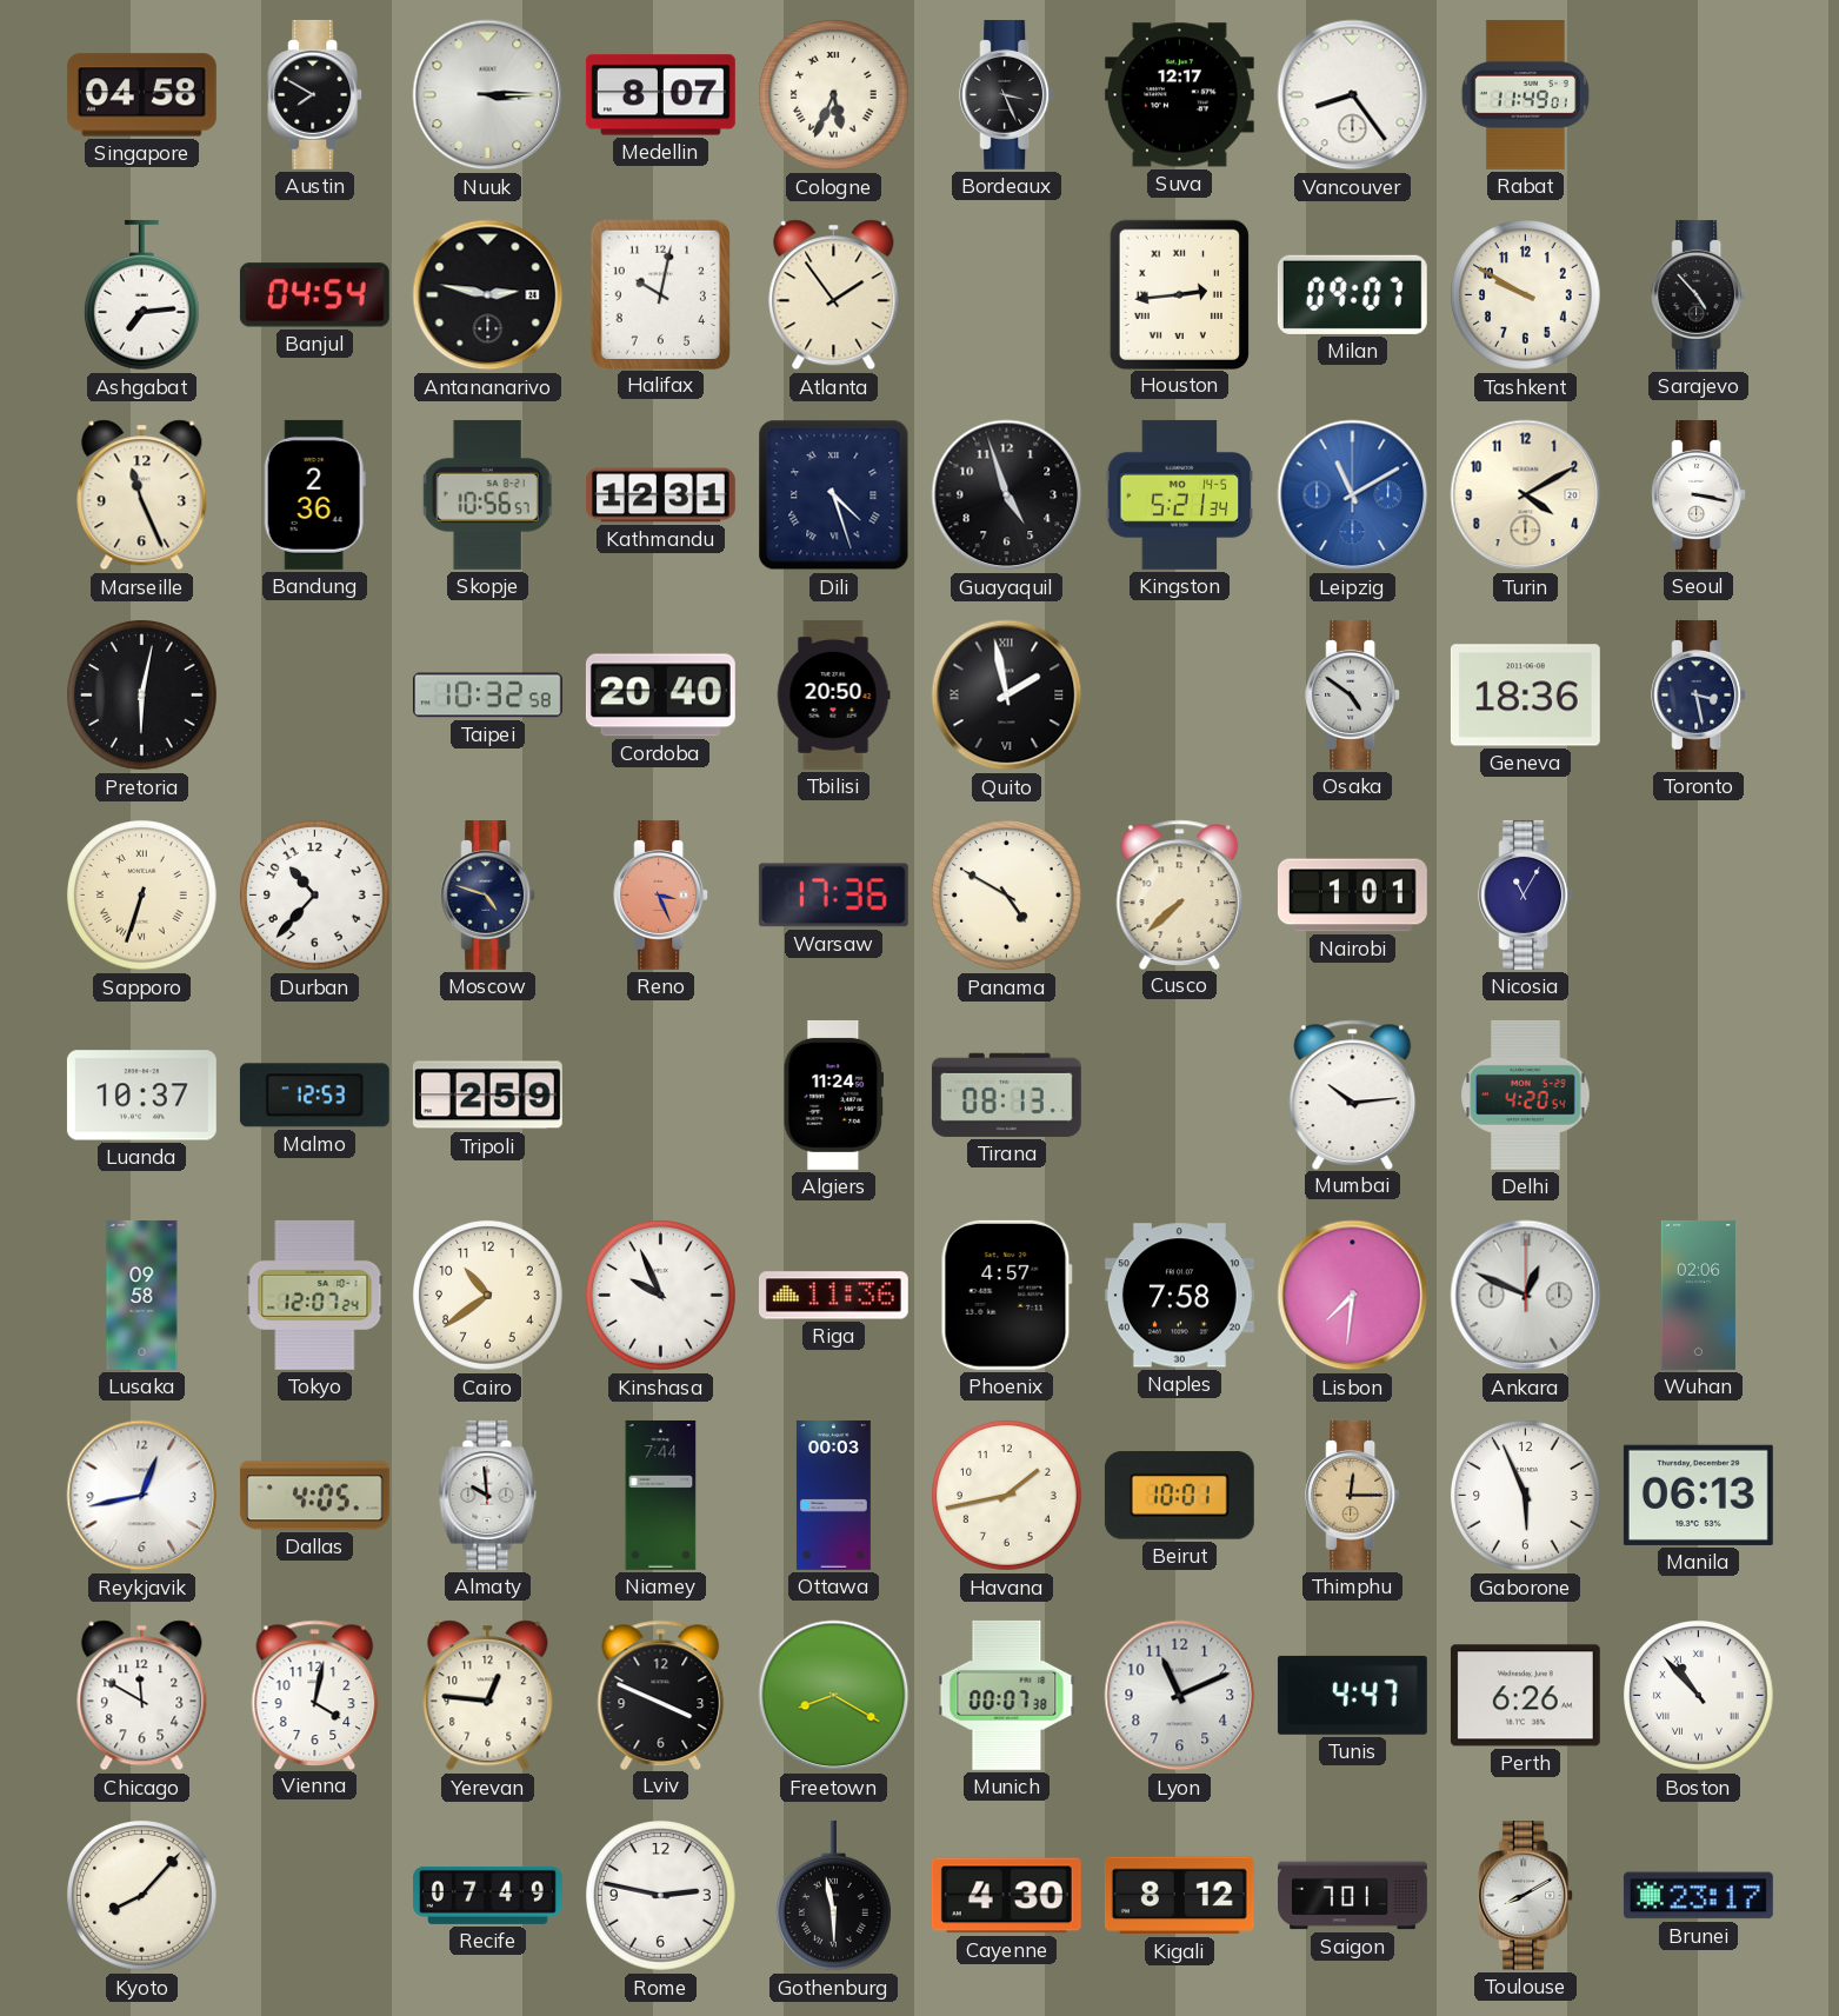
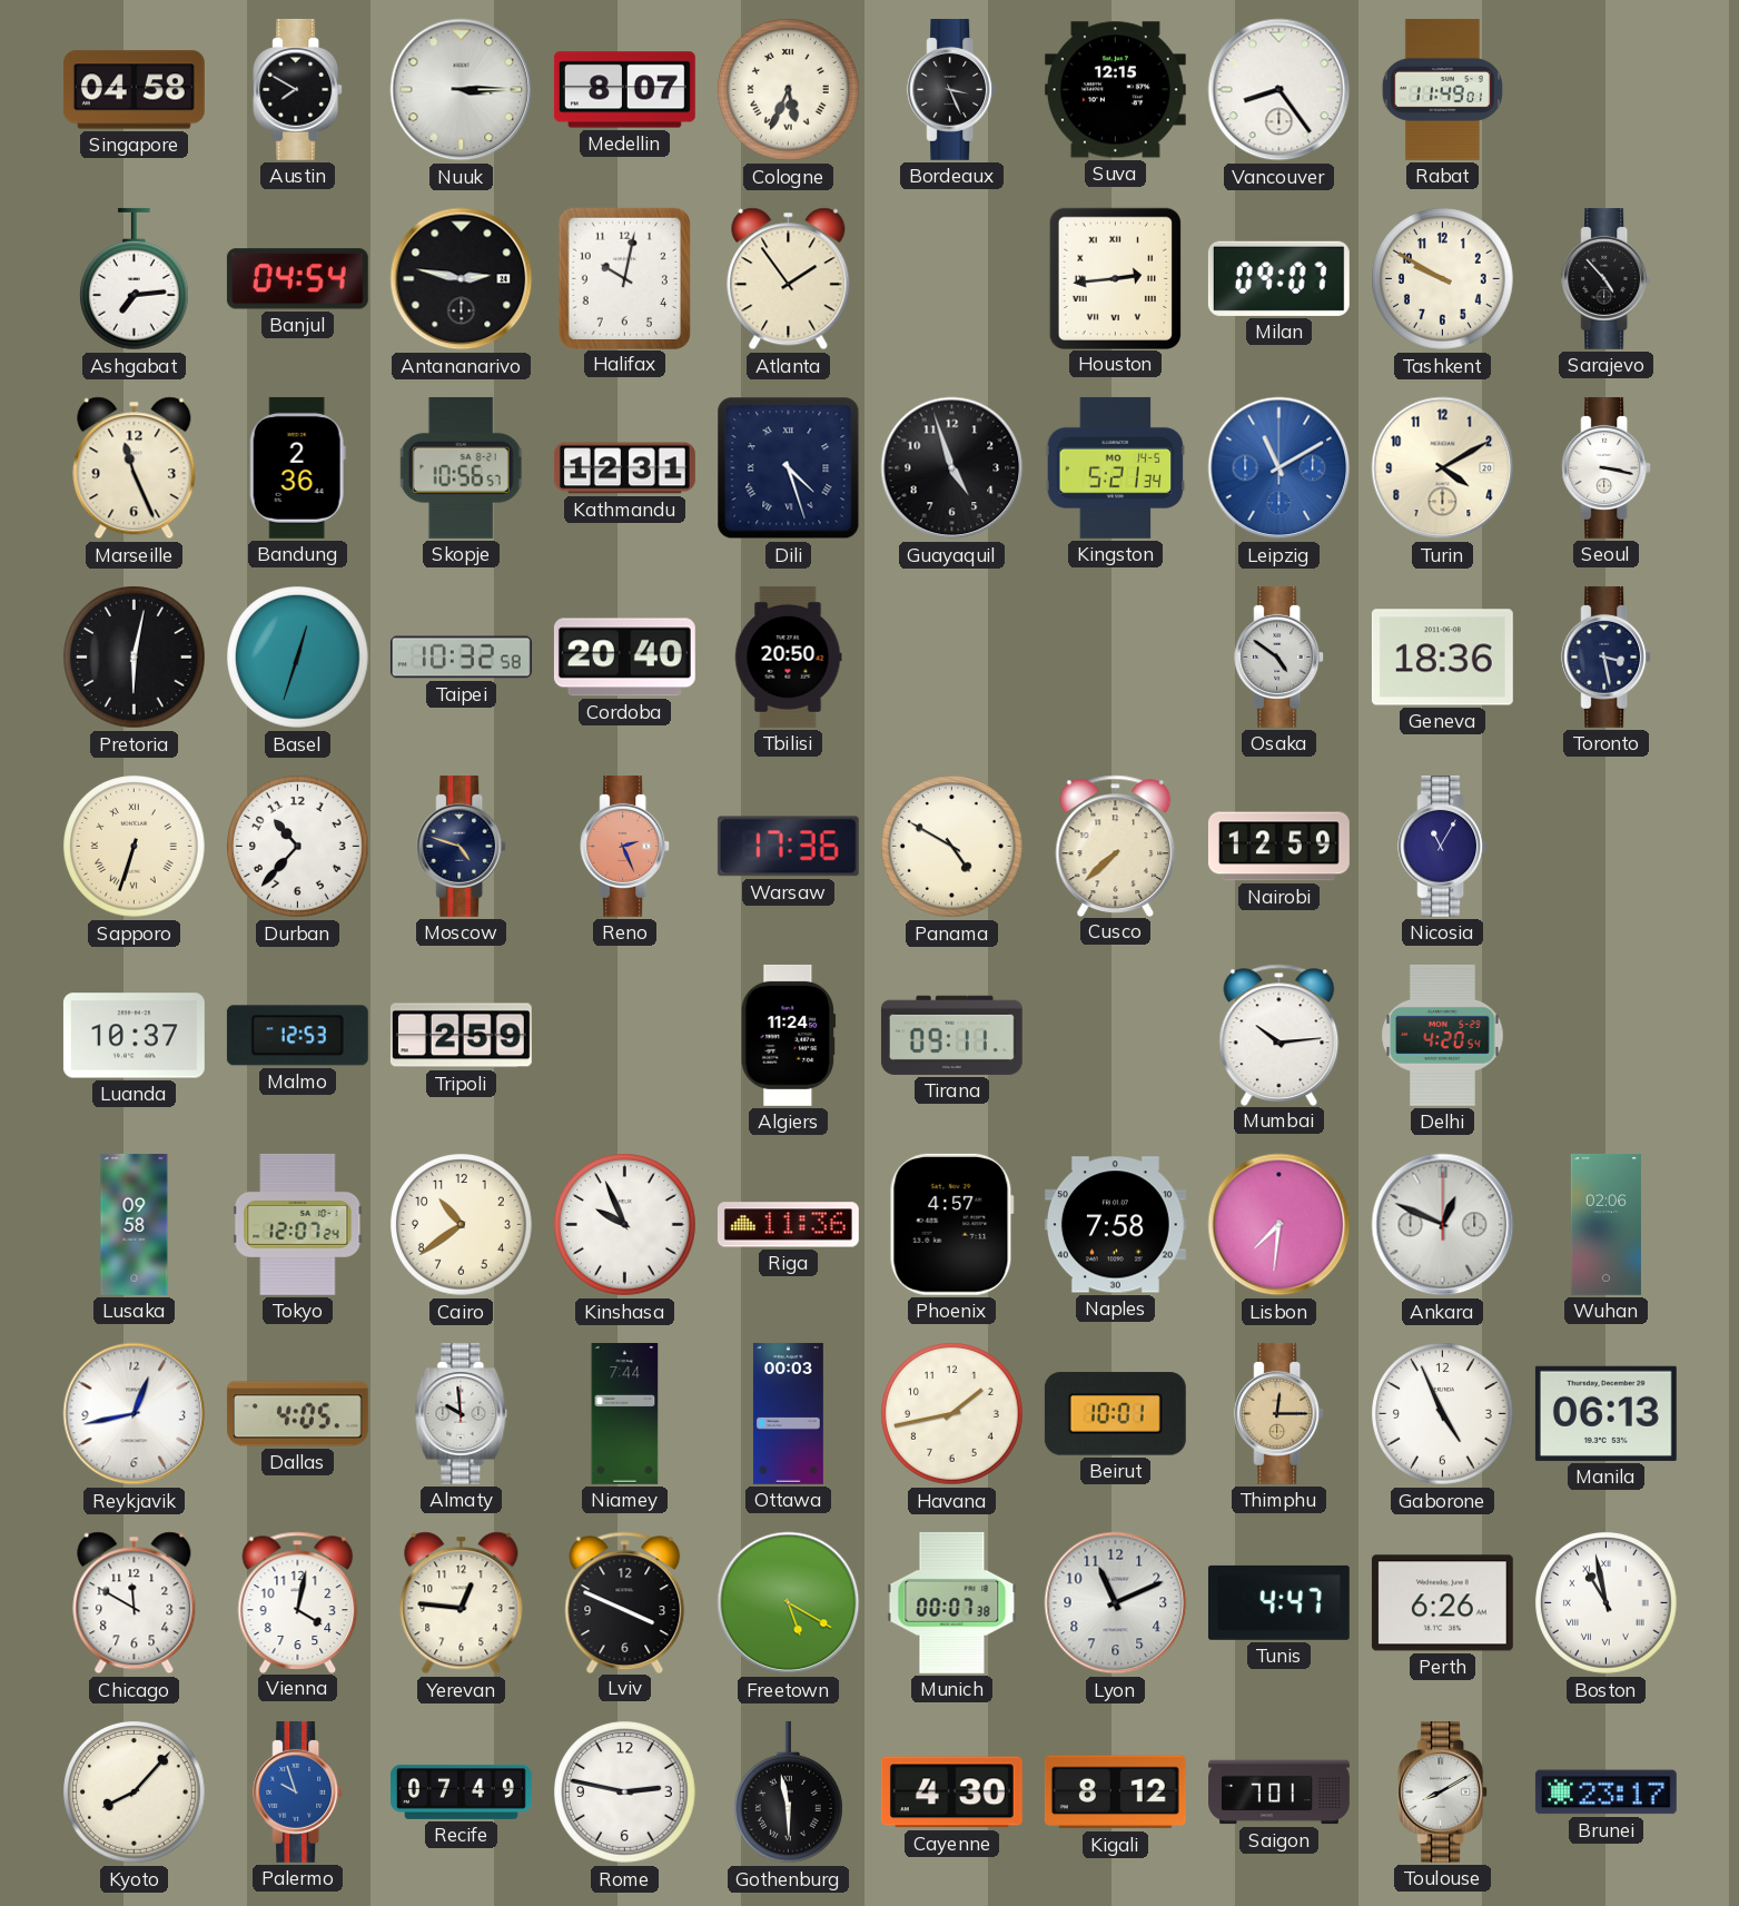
Suva: 12:17 -> 12:15
Basel: none -> 12:33
Quito: 1:58 -> none
Reno: 3:26 -> 2:26
Nairobi: 1:01 -> 12:59
Tirana: 08:13 -> 09:11
Gaborone: 5:56 -> 4:56
Freetown: 8:20 -> 5:20
Boston: 10:53 -> 10:58
Palermo: none -> 9:57
